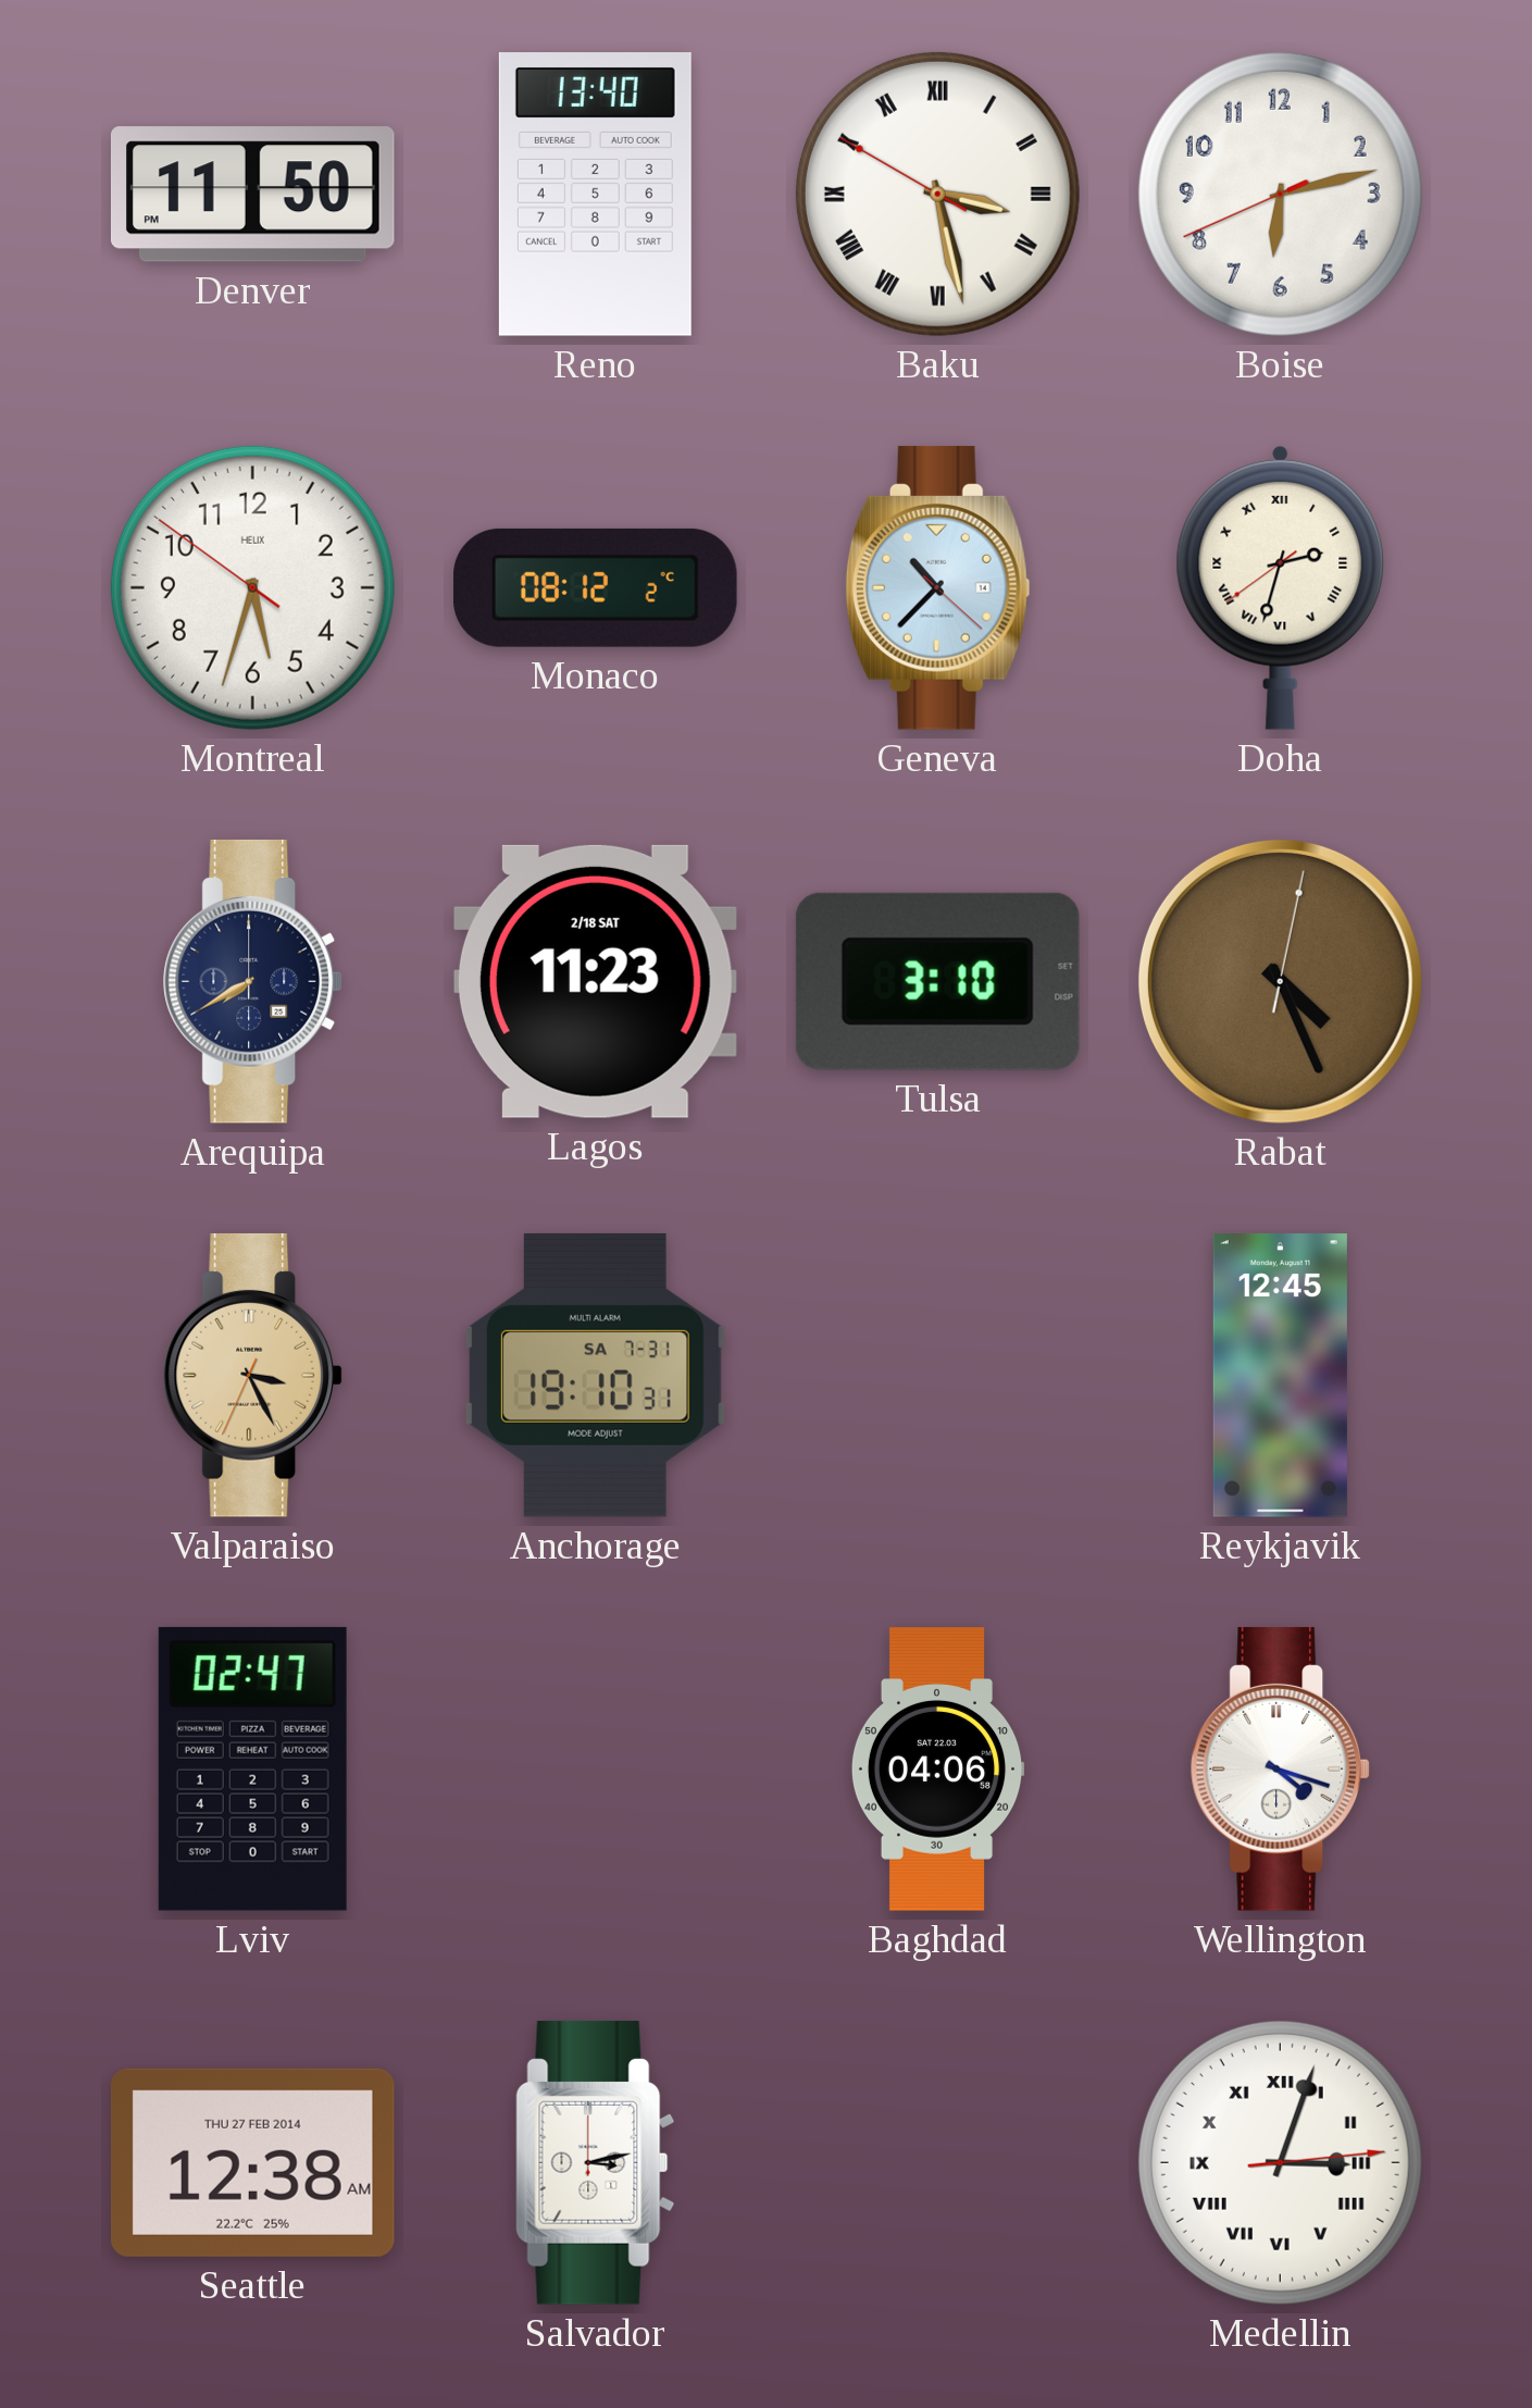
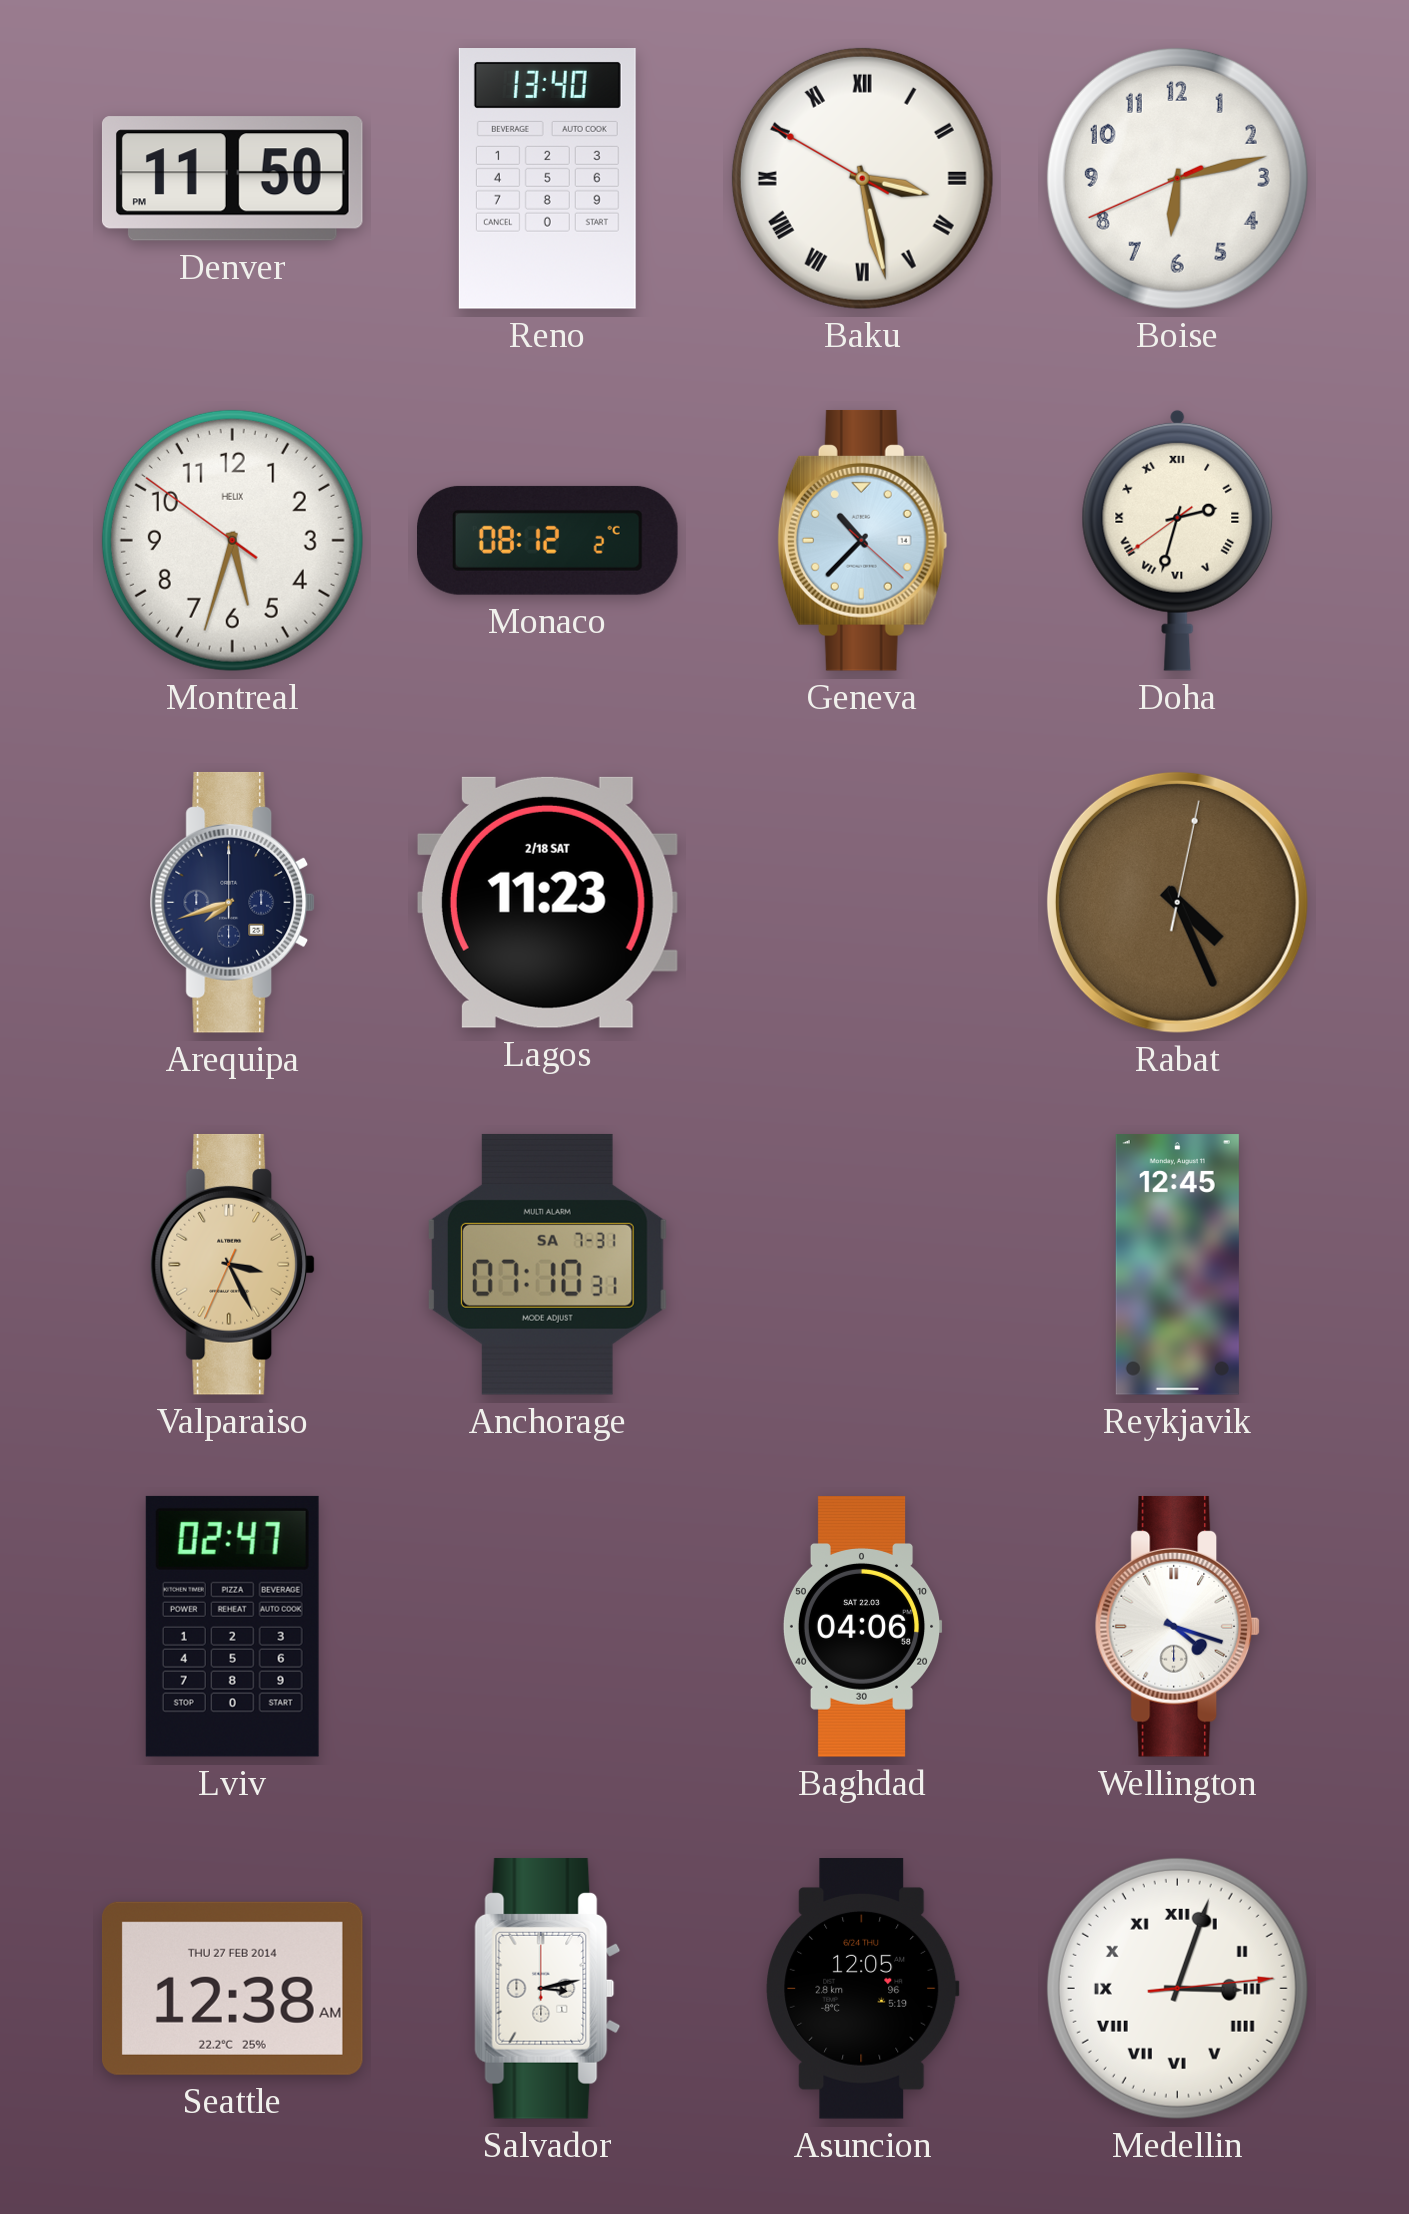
Arequipa: 7:40 -> 7:42
Tulsa: 3:10 -> none
Anchorage: 19:10 -> 07:10
Asuncion: none -> 12:05
